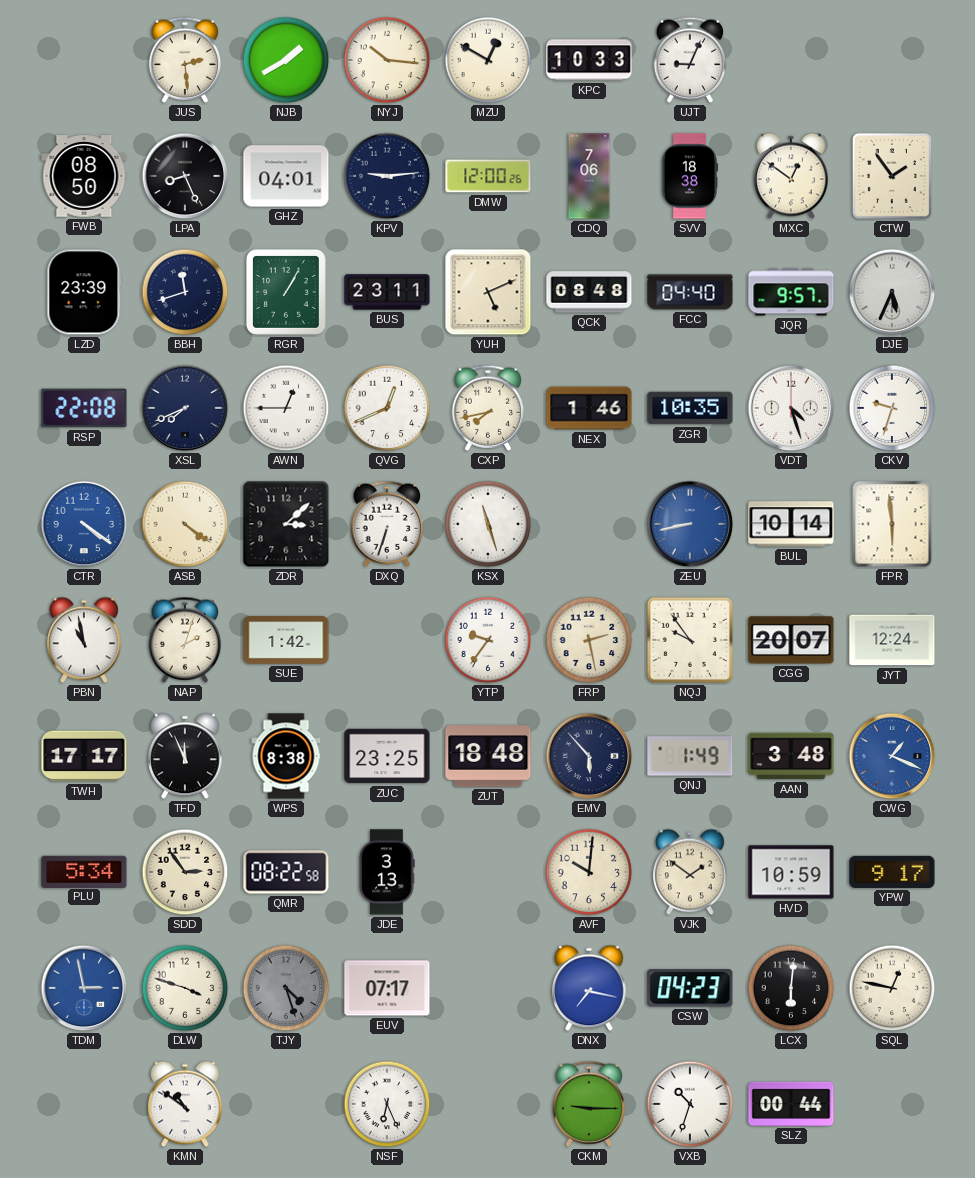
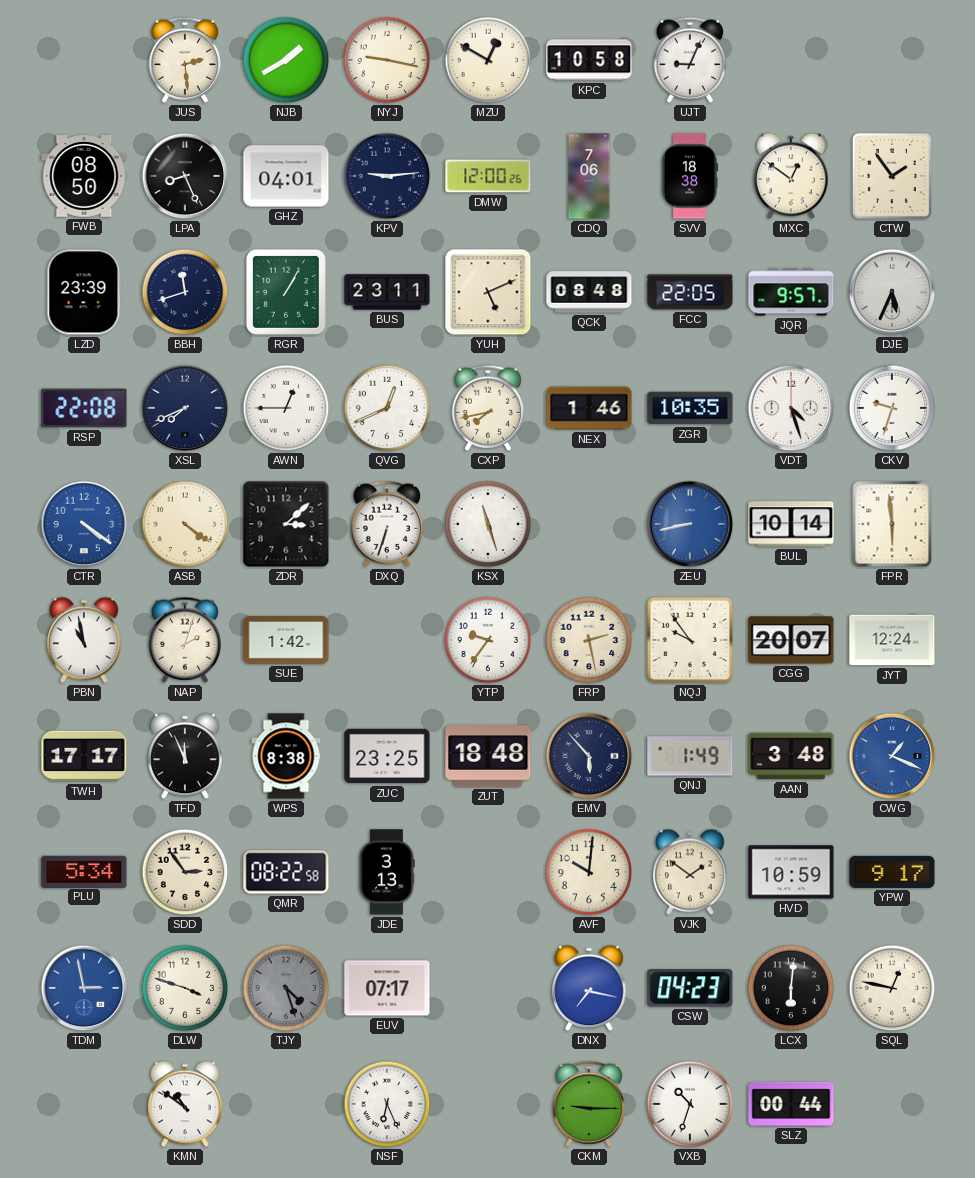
NYJ: 10:16 -> 9:17
KPC: 10:33 -> 10:58
FCC: 04:40 -> 22:05
